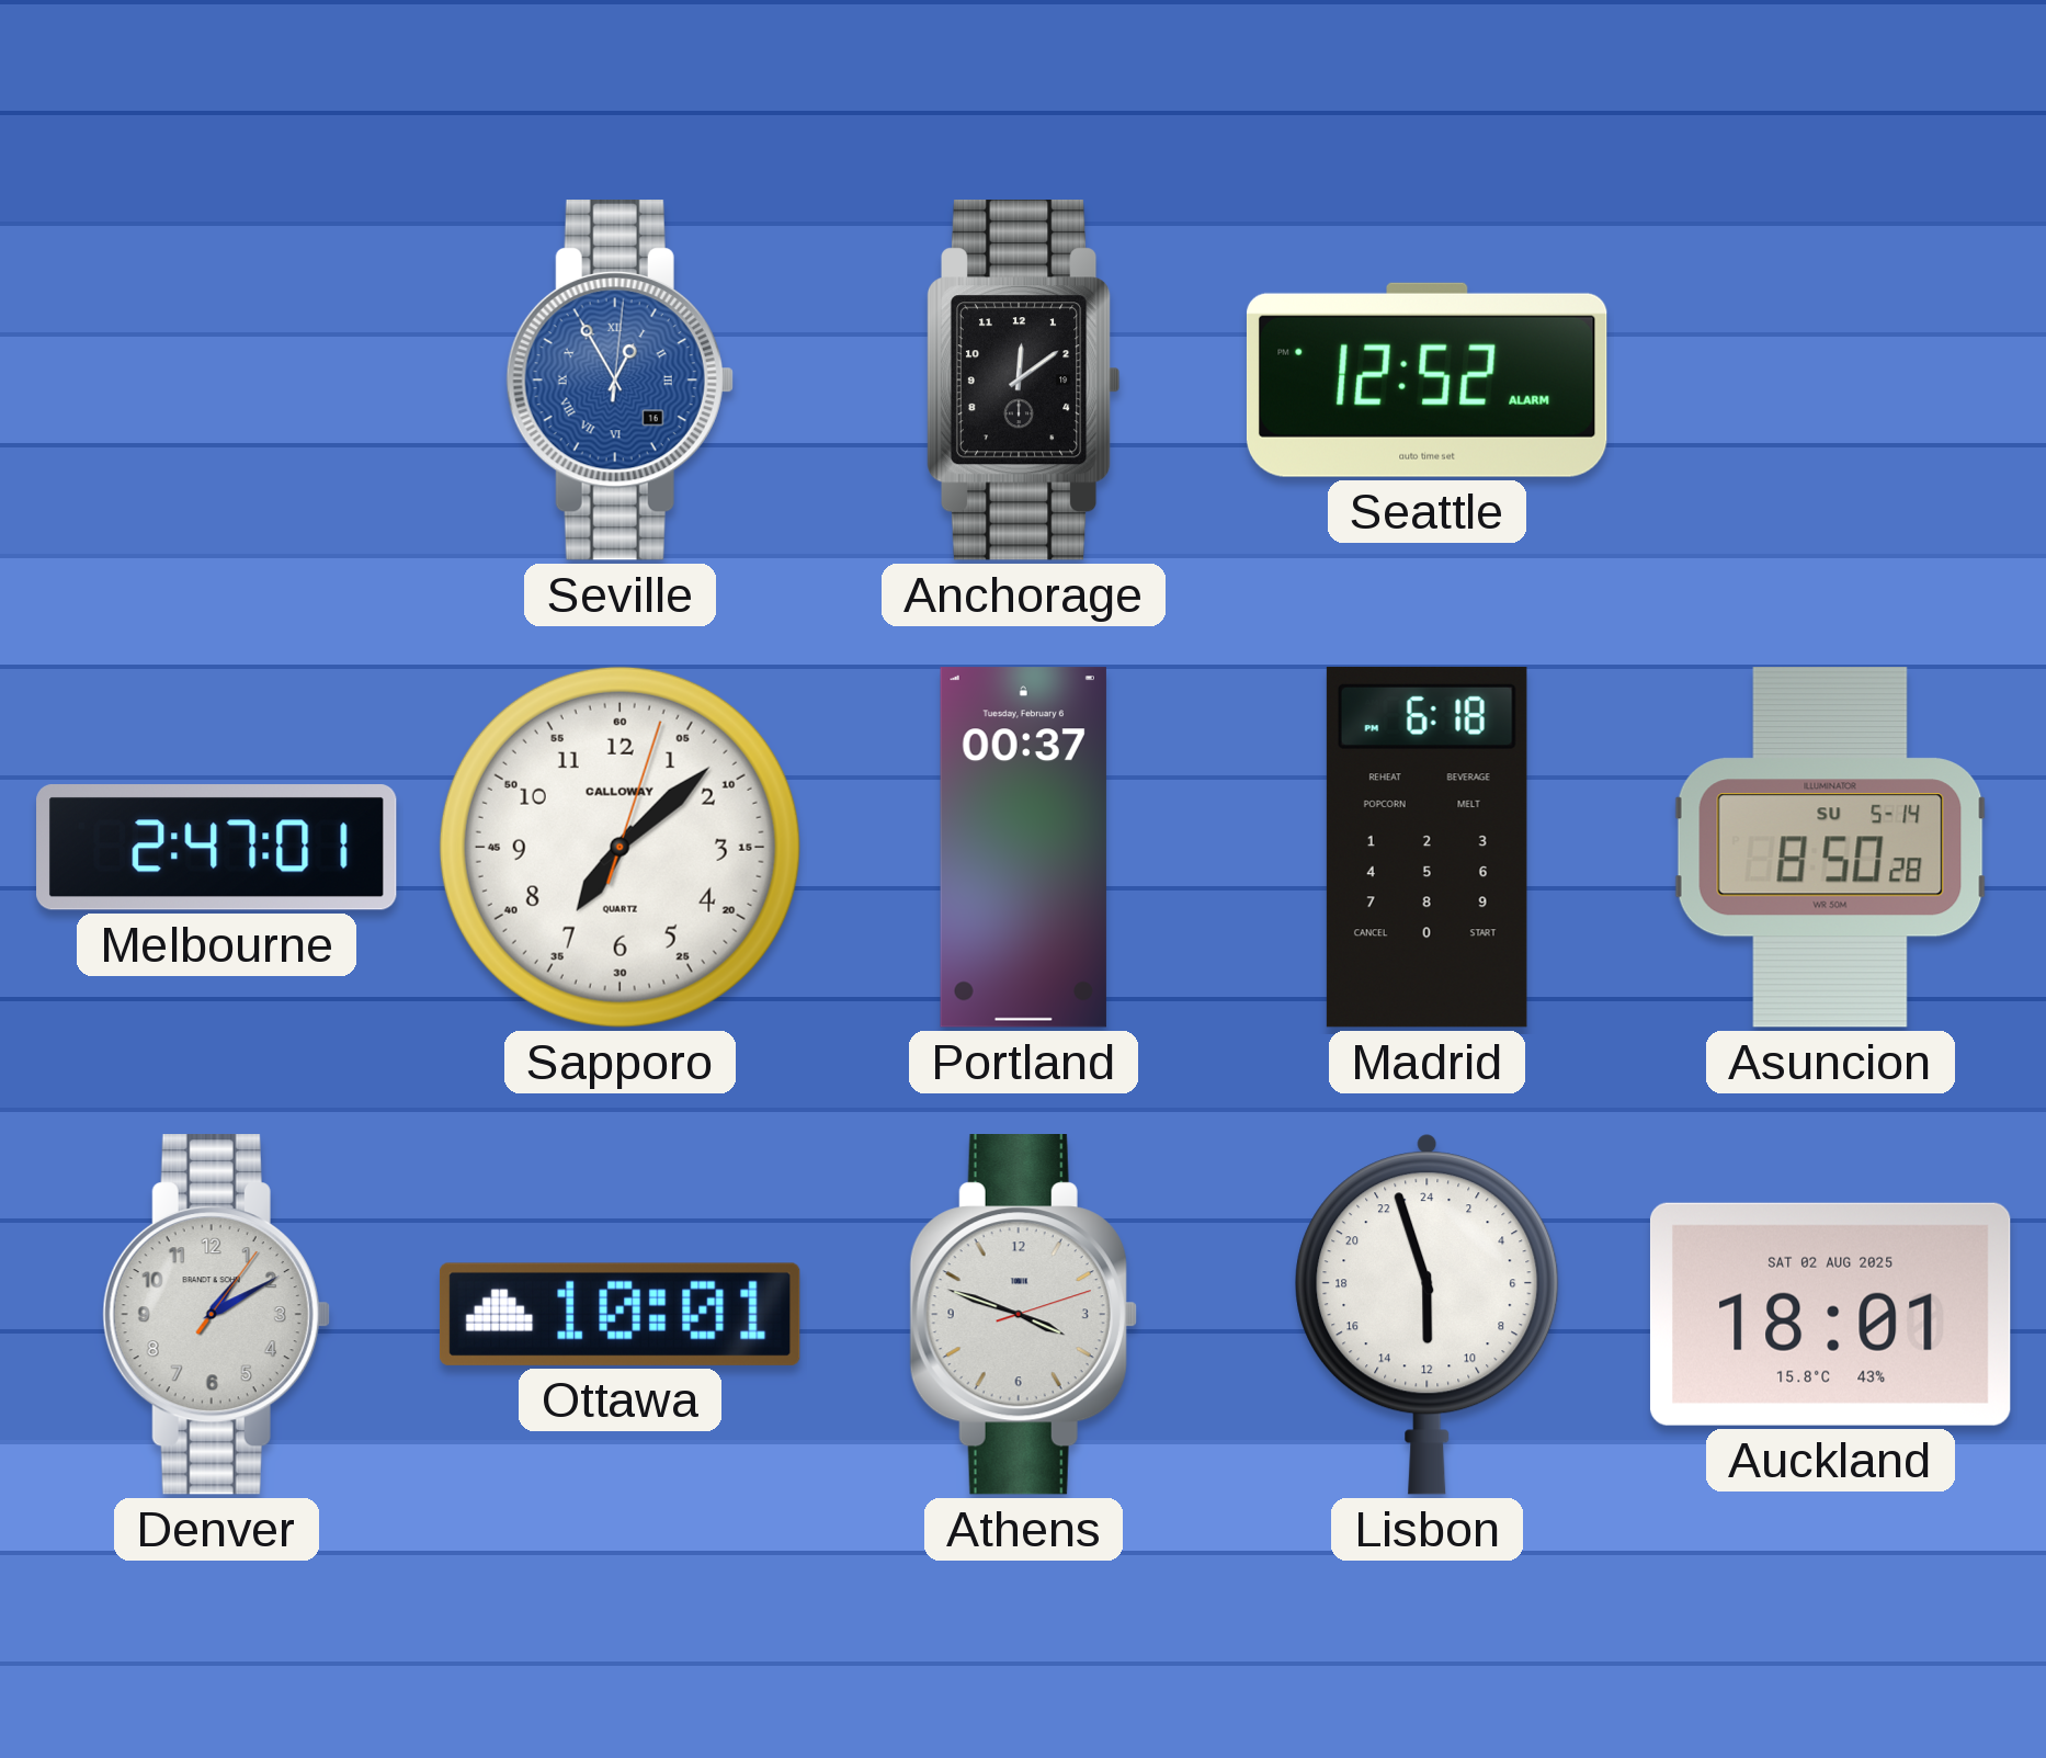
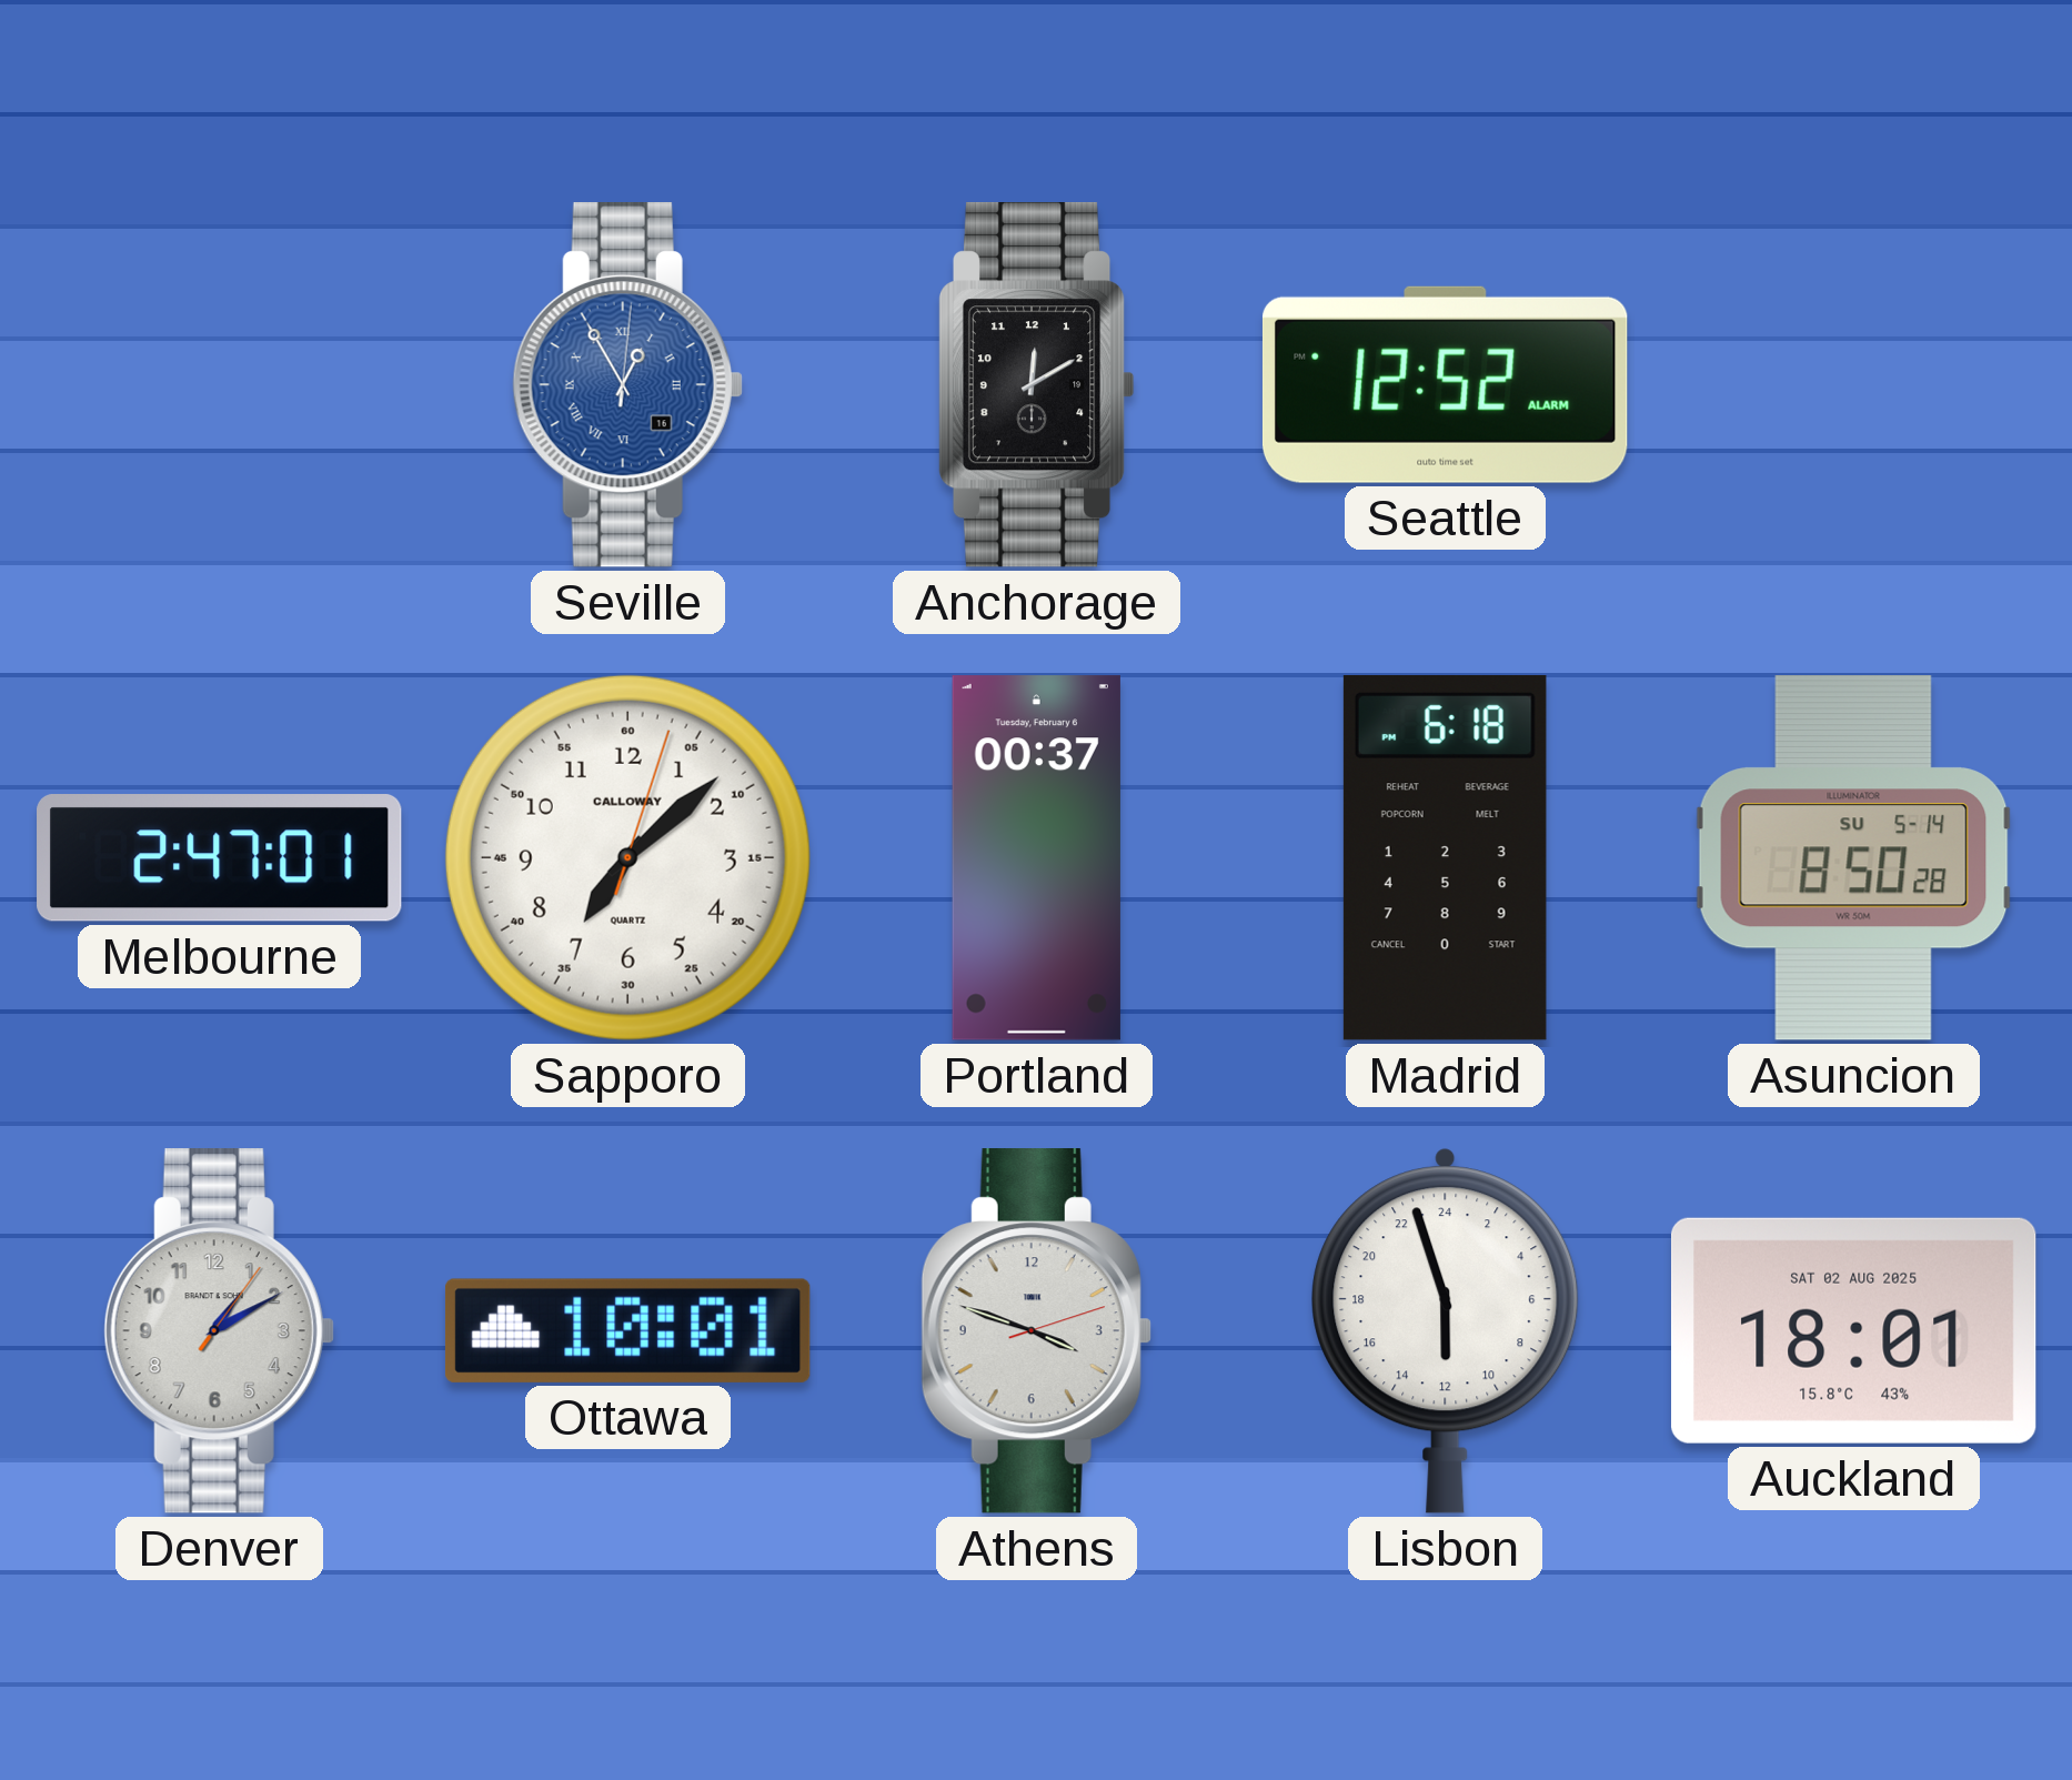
Anchorage: 12:09 -> 12:10
